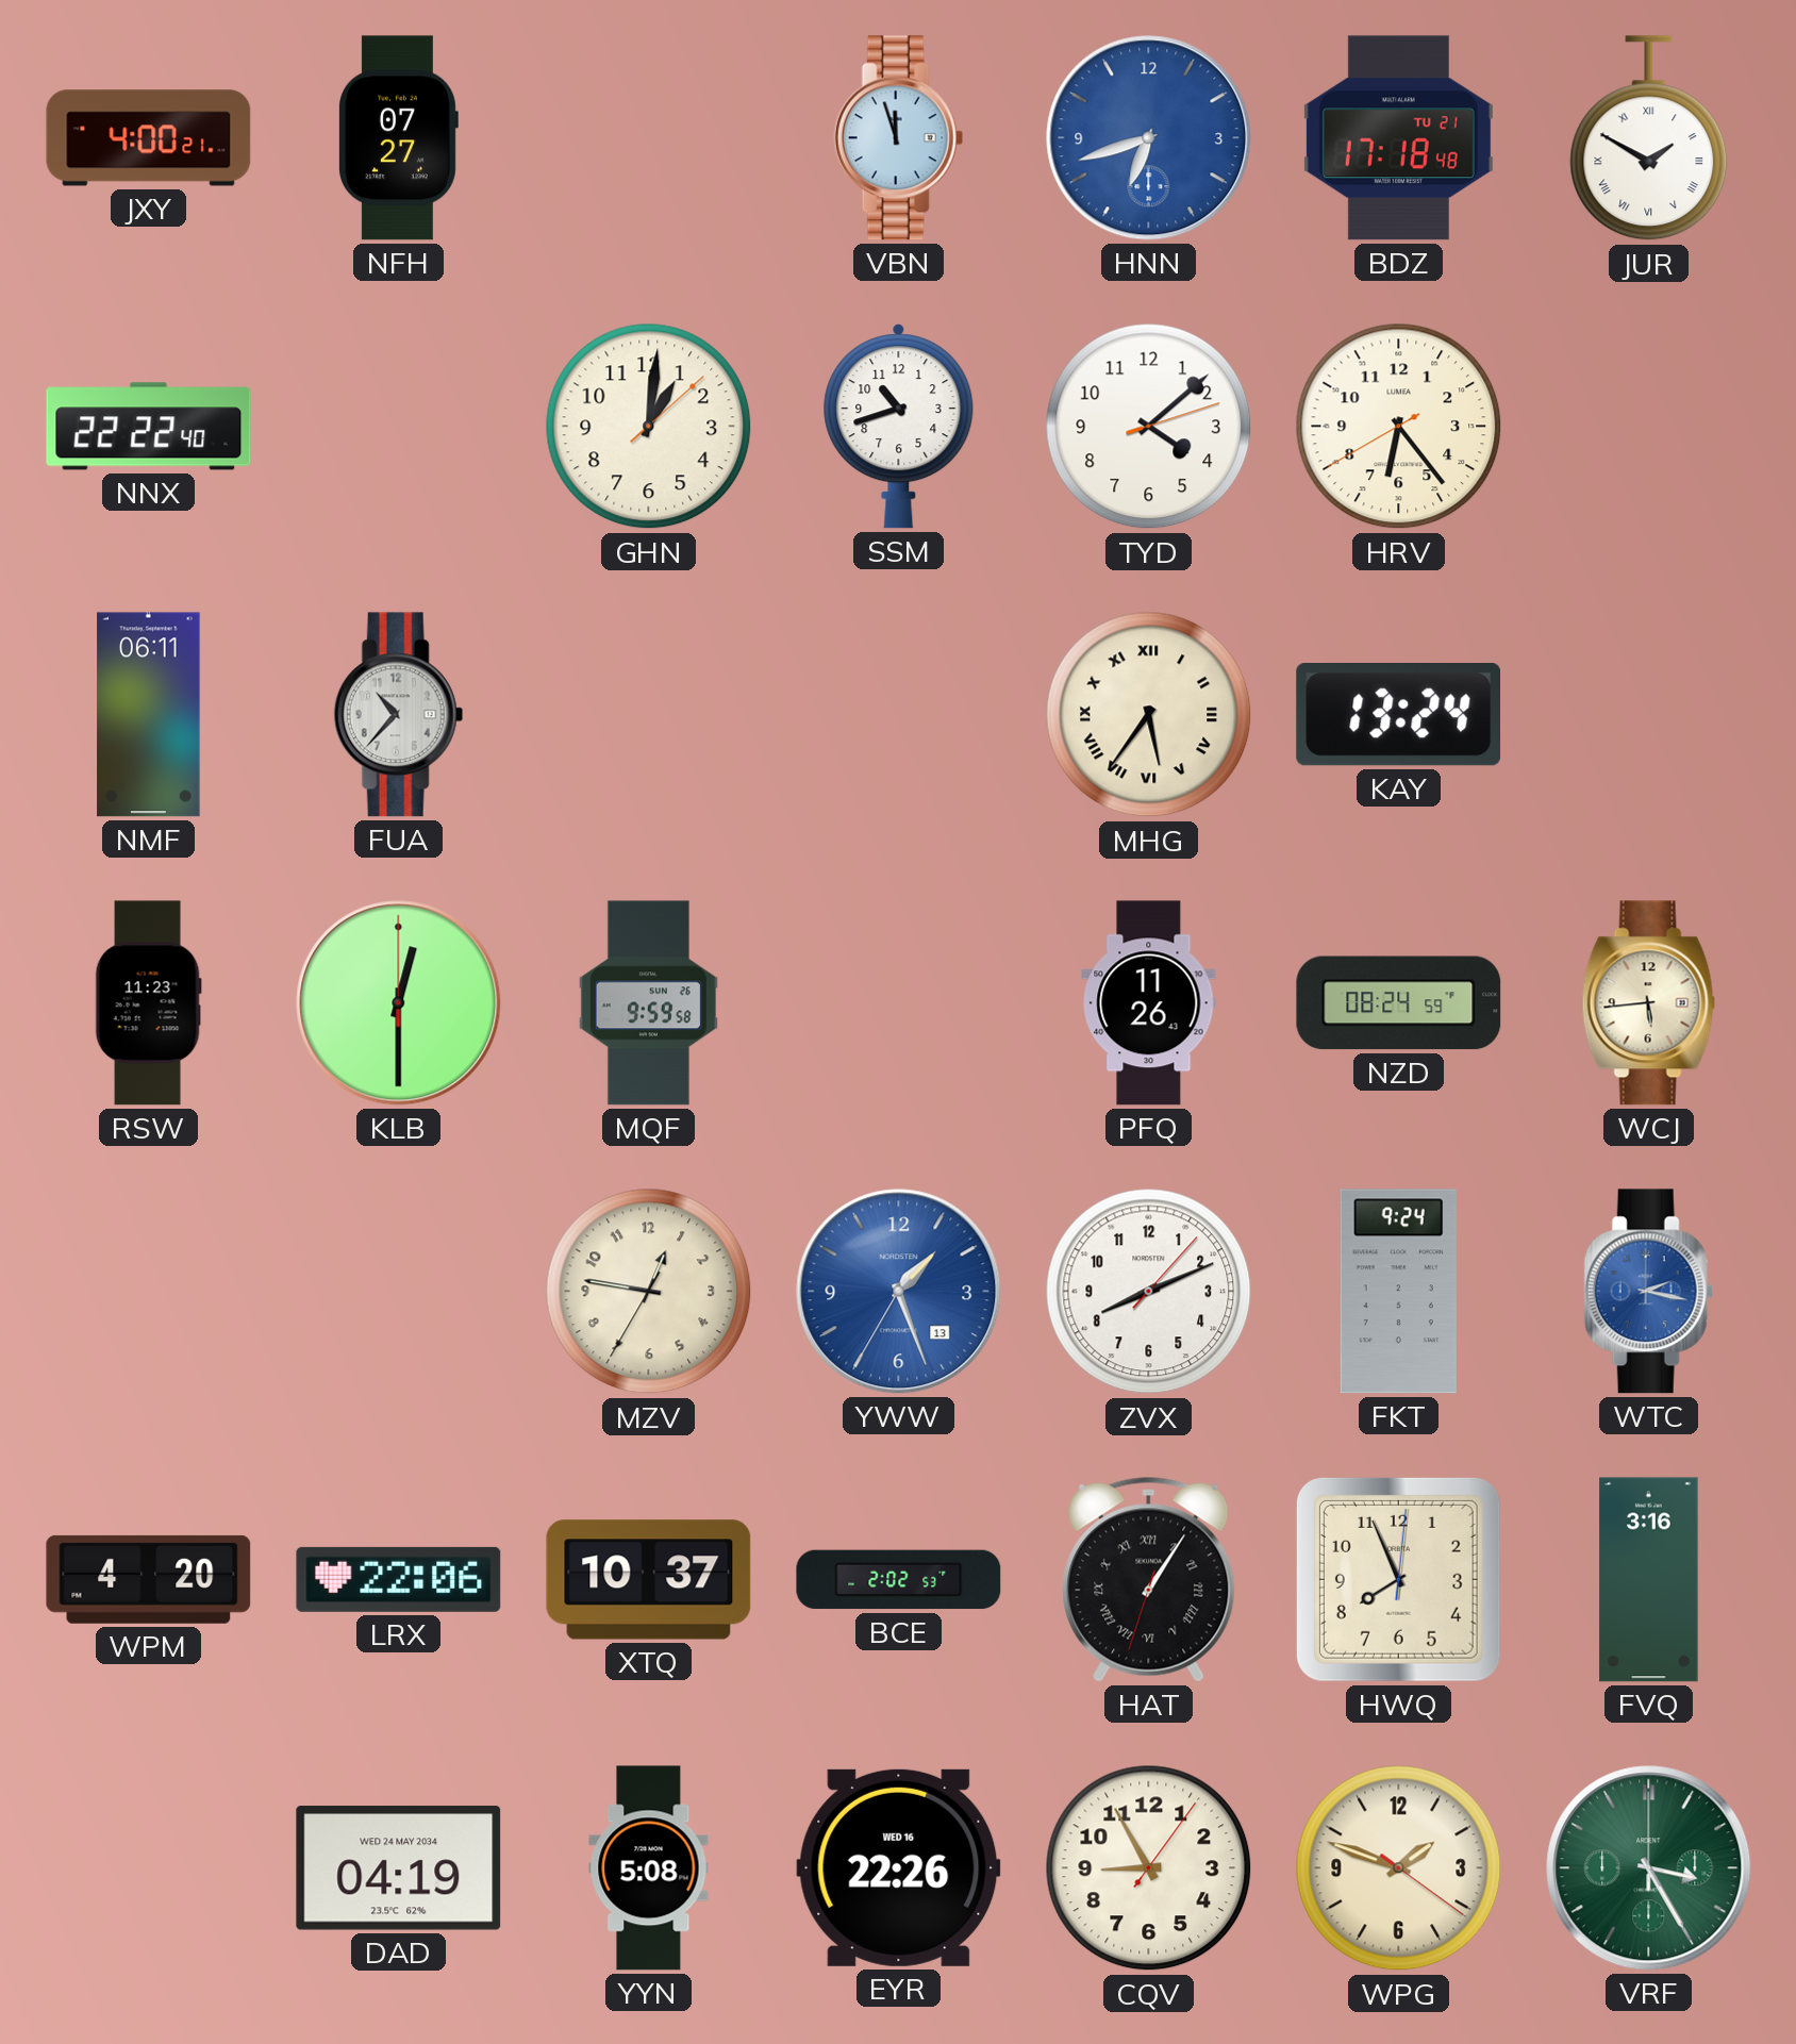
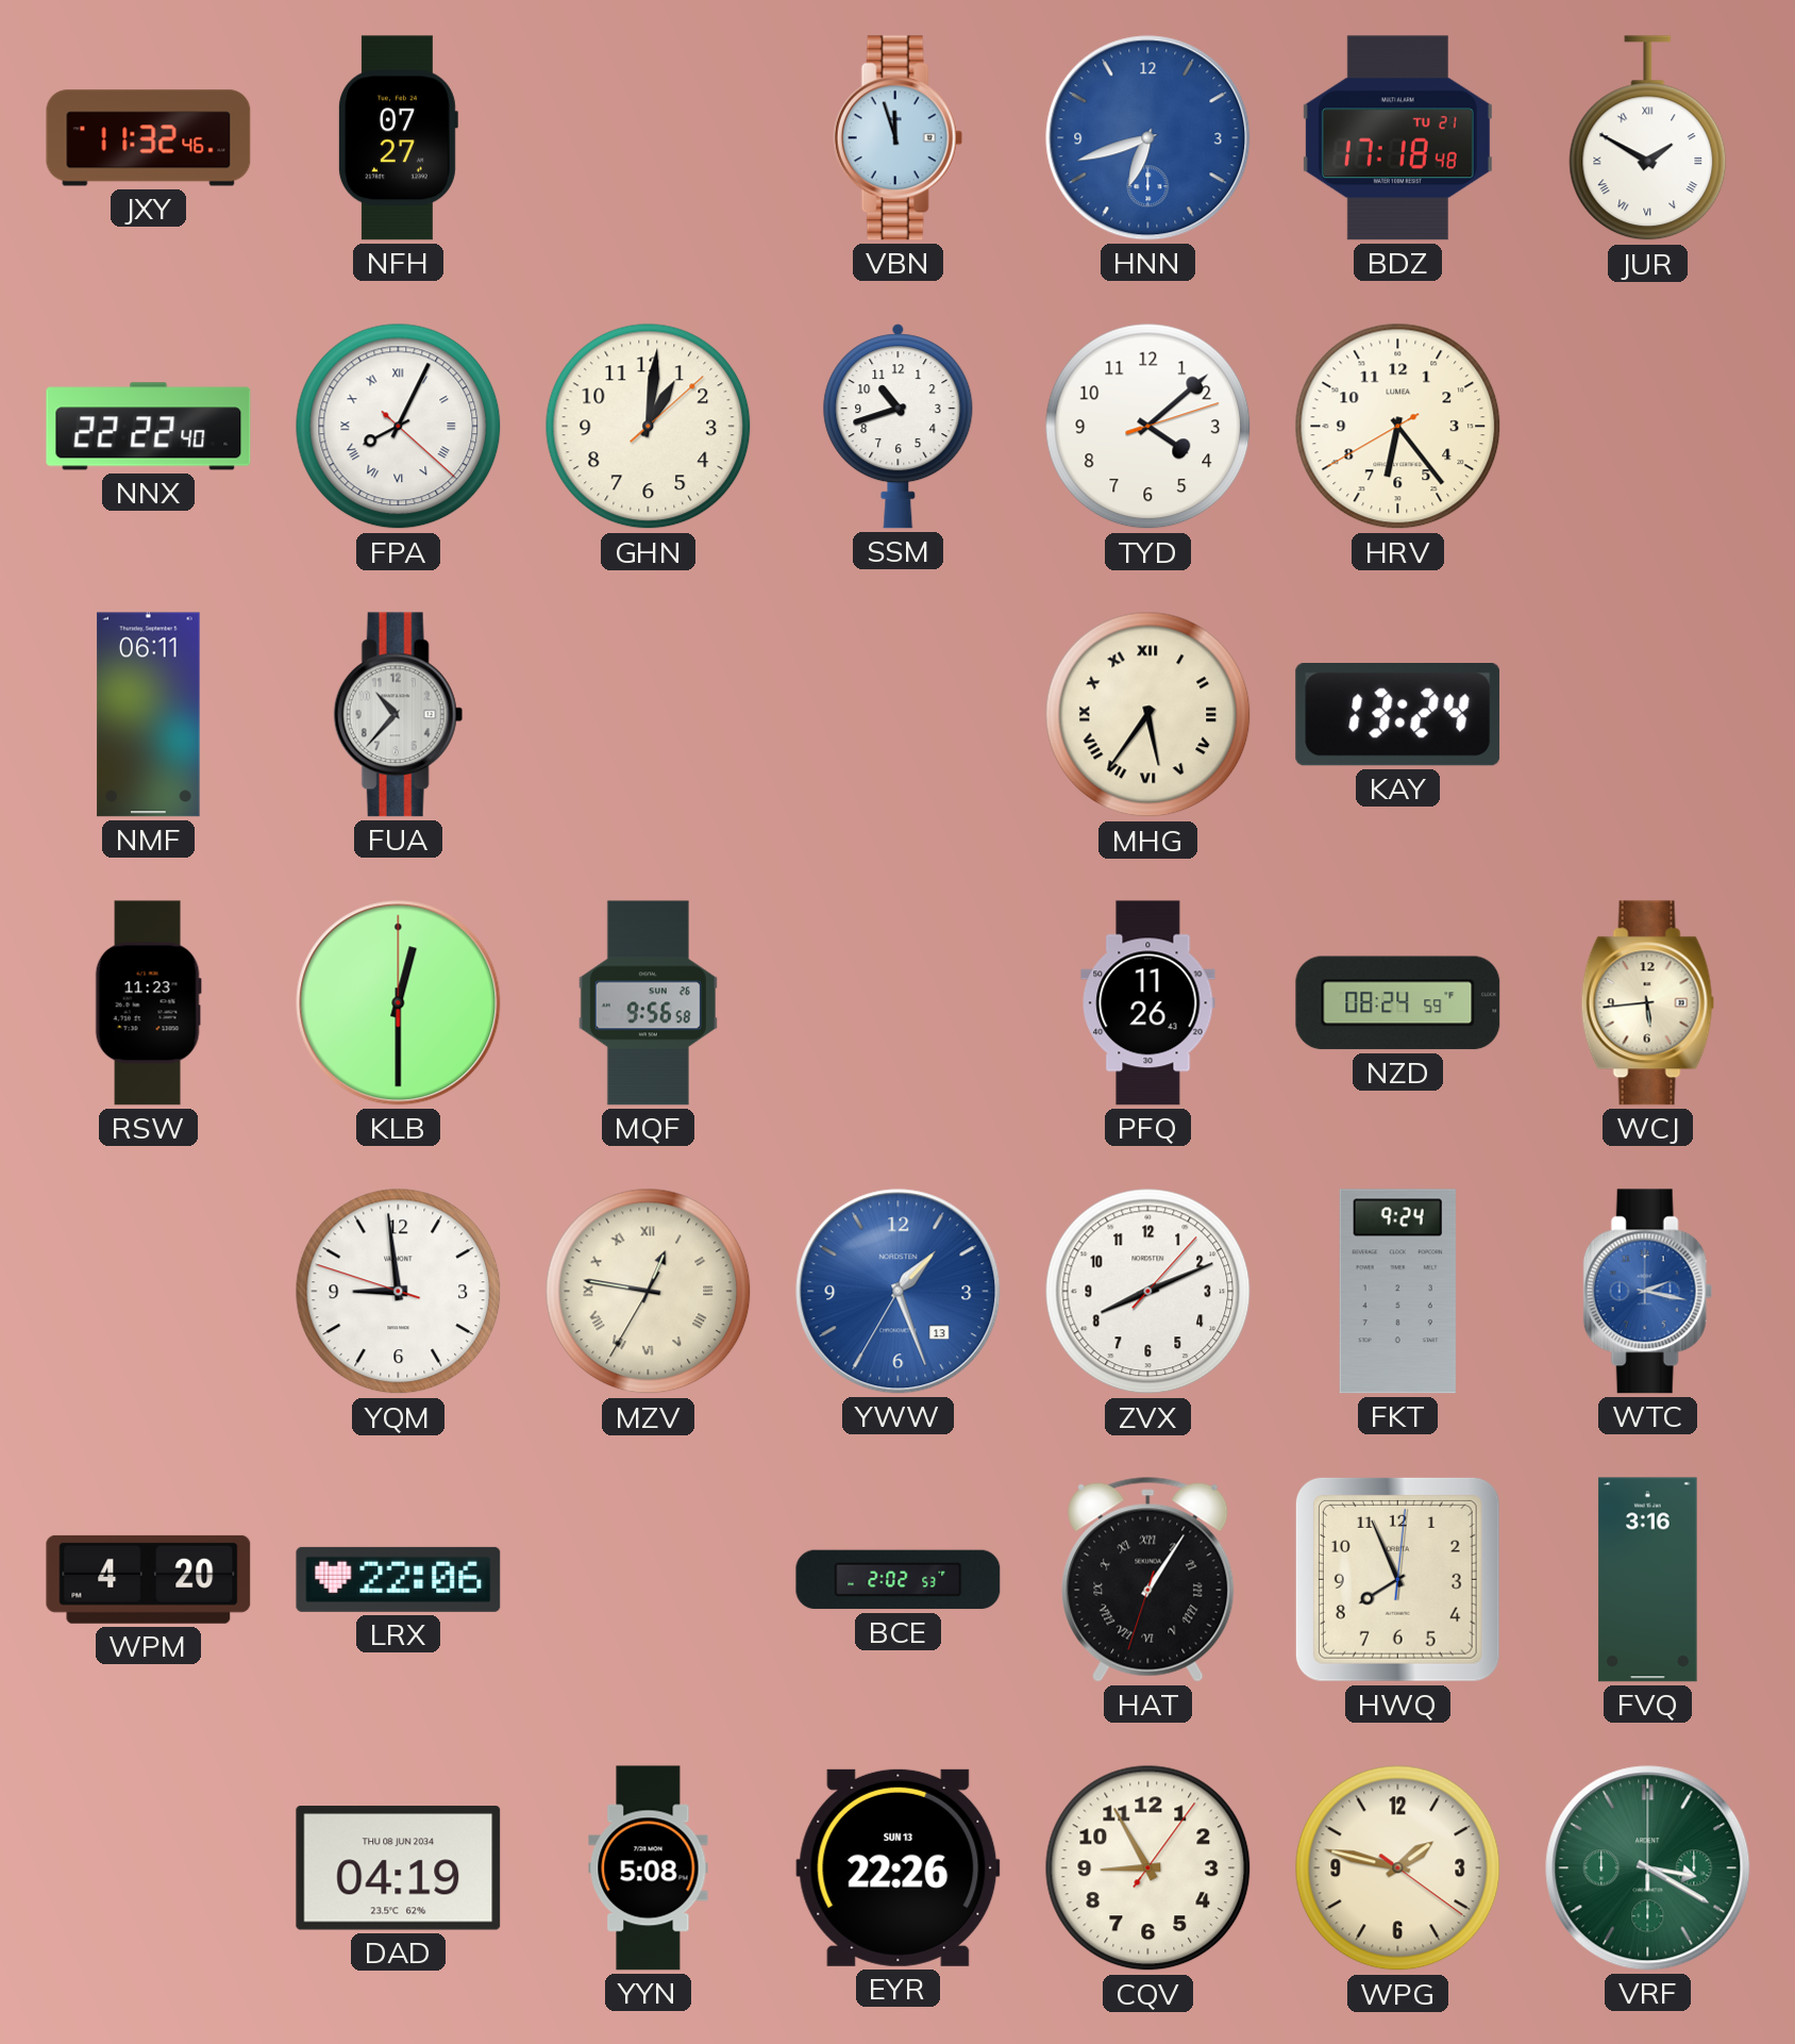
JXY: 4:00 -> 11:32
FPA: none -> 8:04
MQF: 9:59 -> 9:56
YQM: none -> 8:58
MZV numerals: Arabic -> Roman
XTQ: 10:37 -> none
DAD date: WED 24 MAY 2034 -> THU 08 JUN 2034
EYR date: WED 16 -> SUN 13
WPG: 1:48 -> 1:47
VRF: 3:25 -> 3:20
